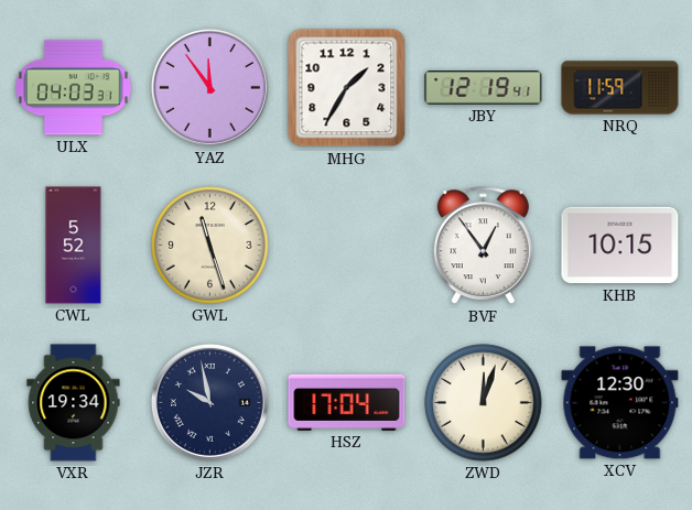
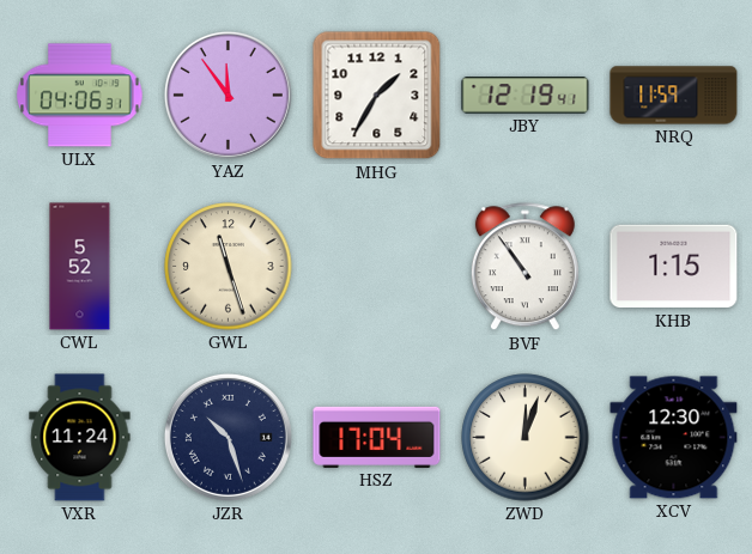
ULX: 04:03 -> 04:06
BVF: 12:54 -> 10:54
KHB: 10:15 -> 1:15
VXR: 19:34 -> 11:24
JZR: 9:58 -> 10:27
